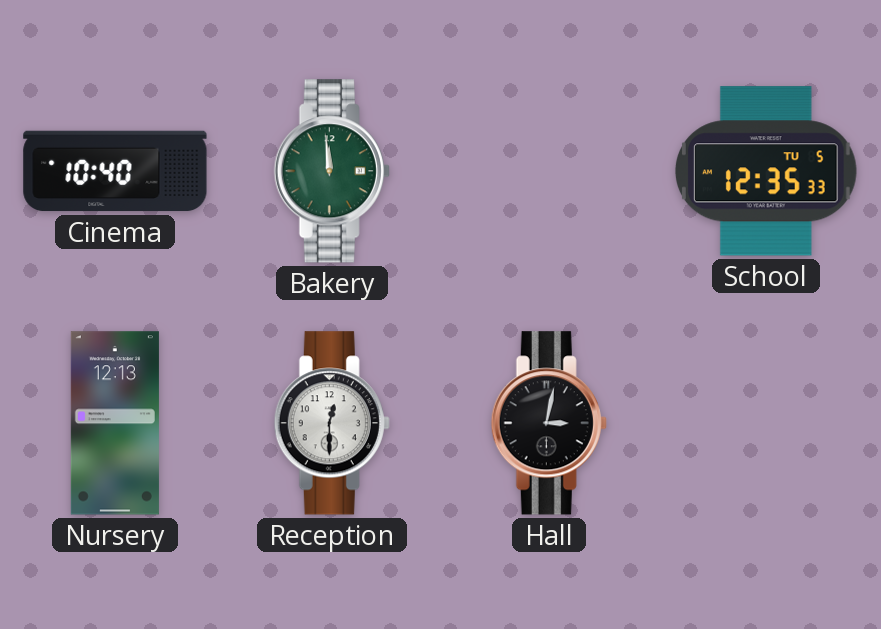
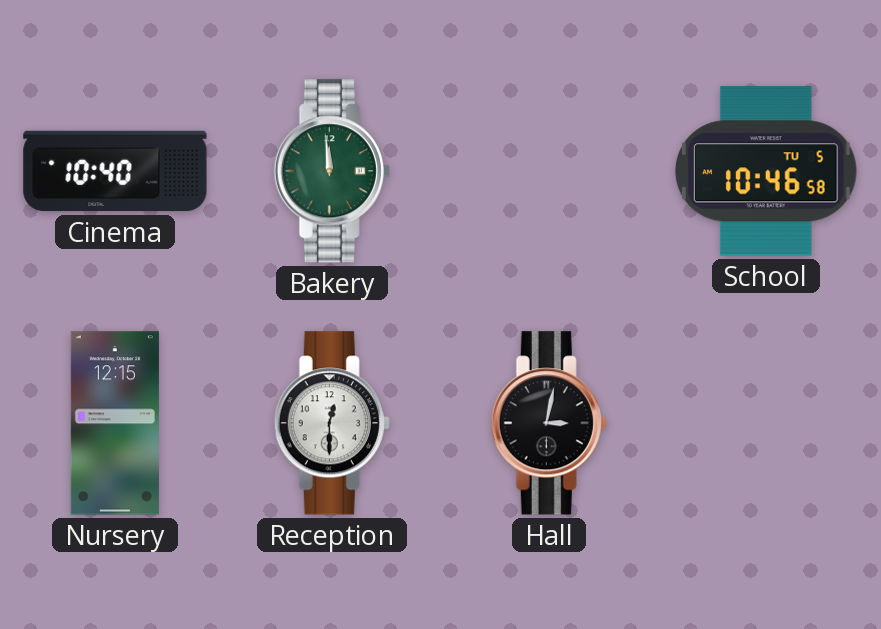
School: 12:35 -> 10:46
Nursery: 12:13 -> 12:15
